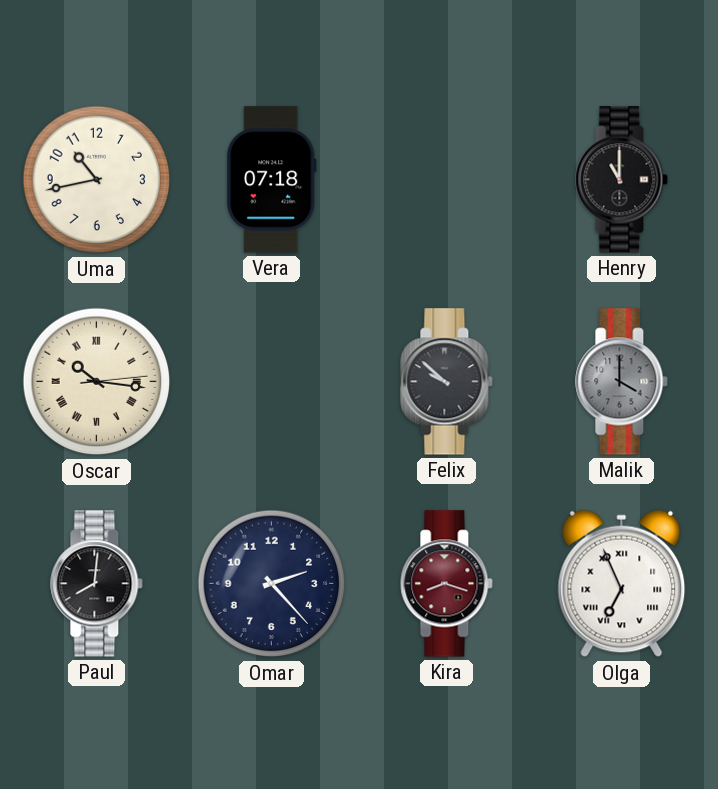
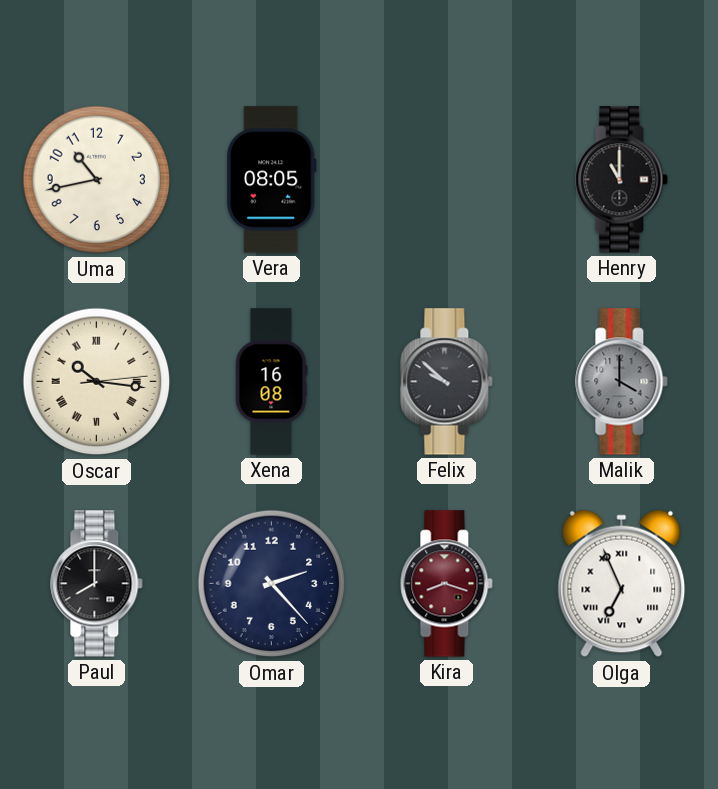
Vera: 07:18 -> 08:05
Xena: none -> 16:08
Paul: 8:01 -> 8:00
